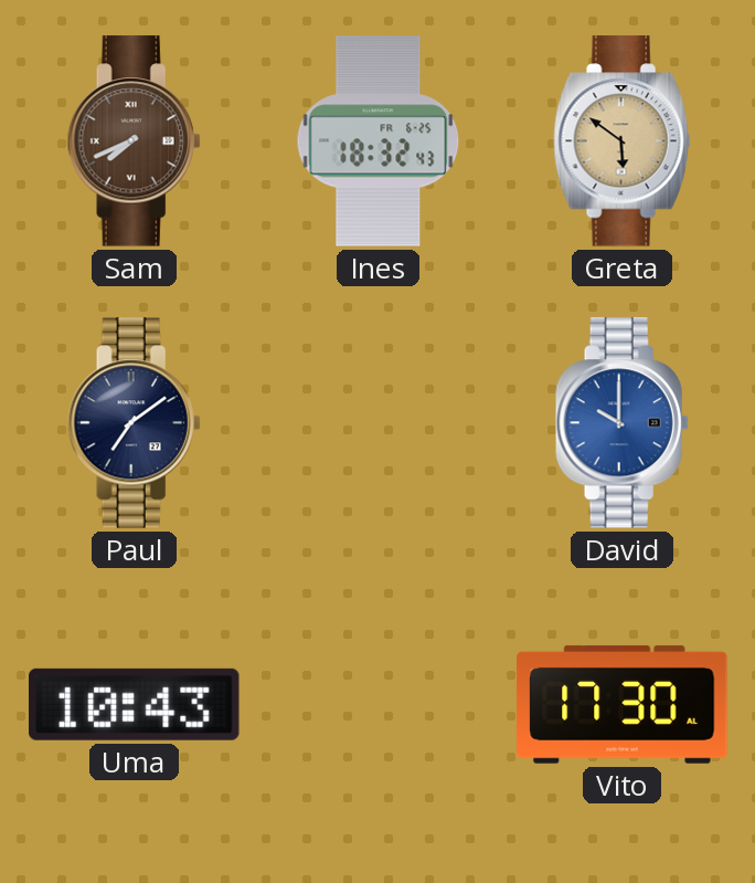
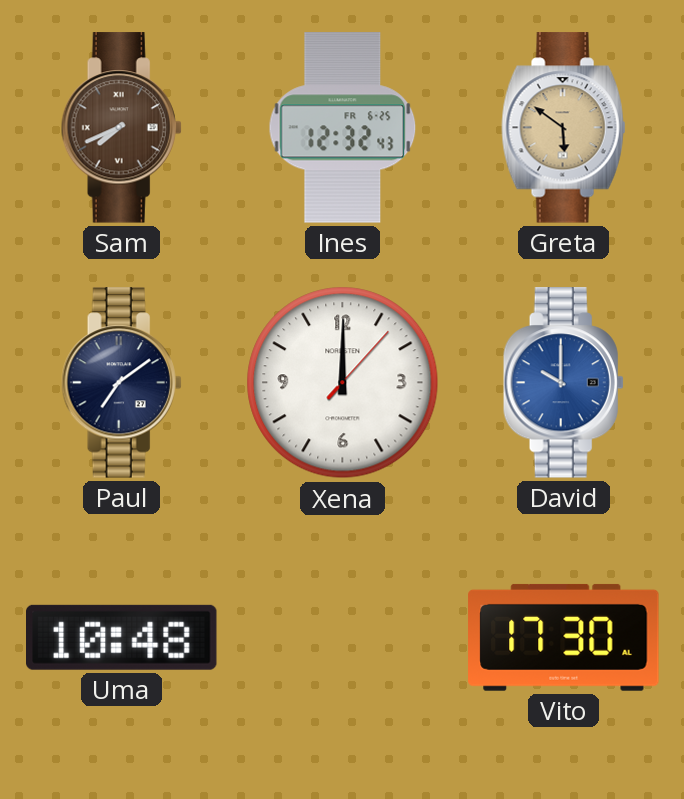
Ines: 18:32 -> 12:32
Xena: none -> 12:00
Uma: 10:43 -> 10:48
